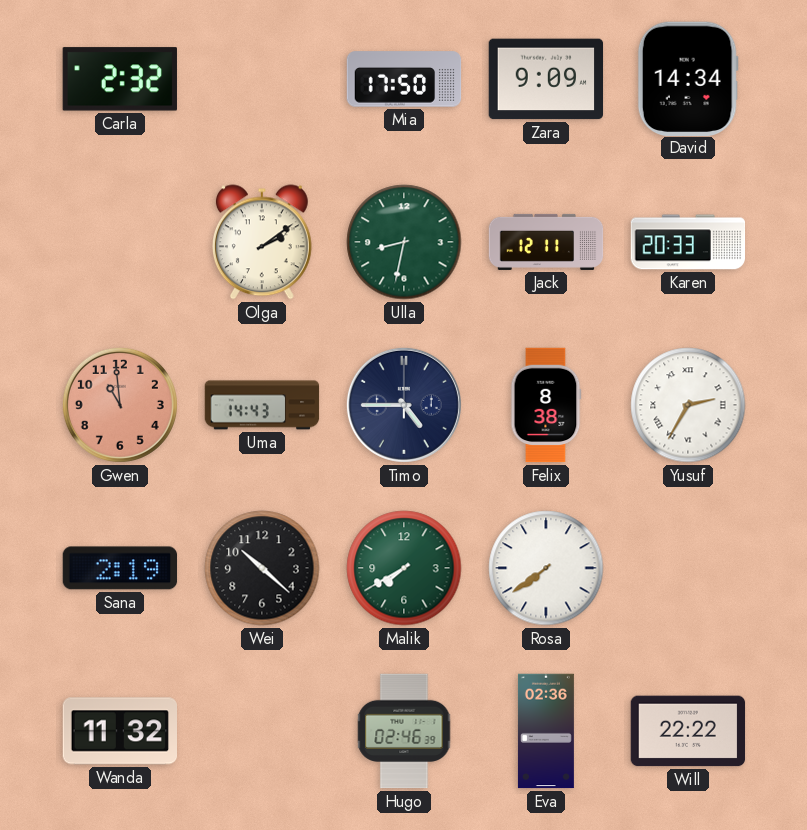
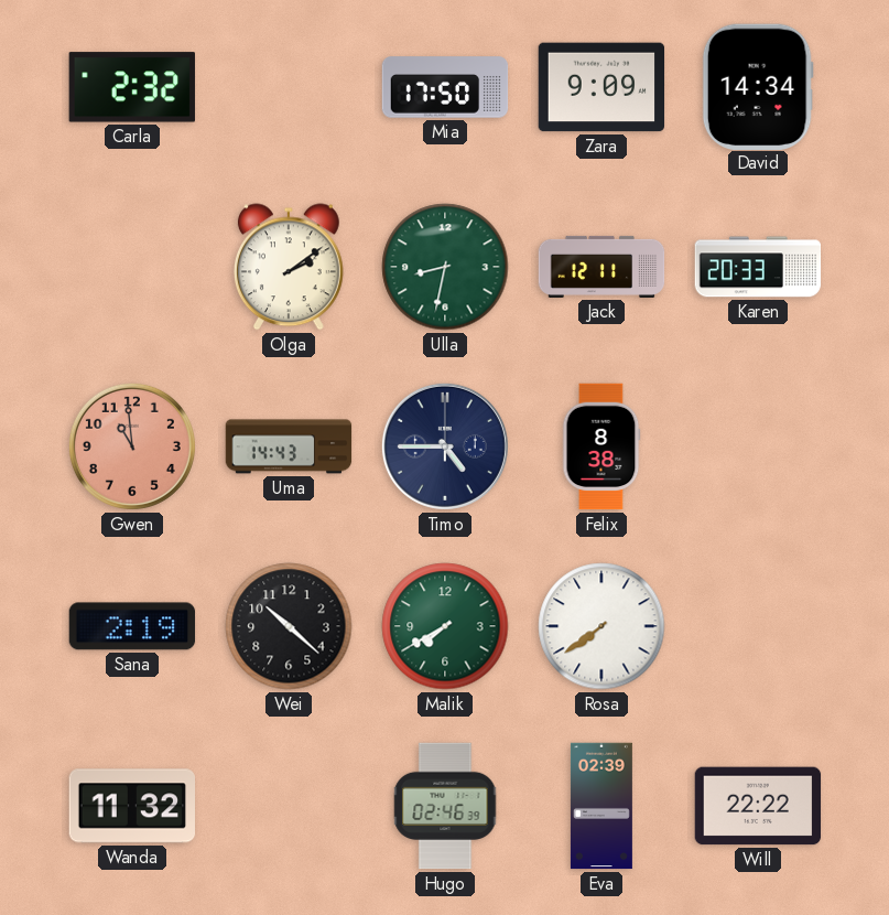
Yusuf: 2:35 -> none
Eva: 02:36 -> 02:39
